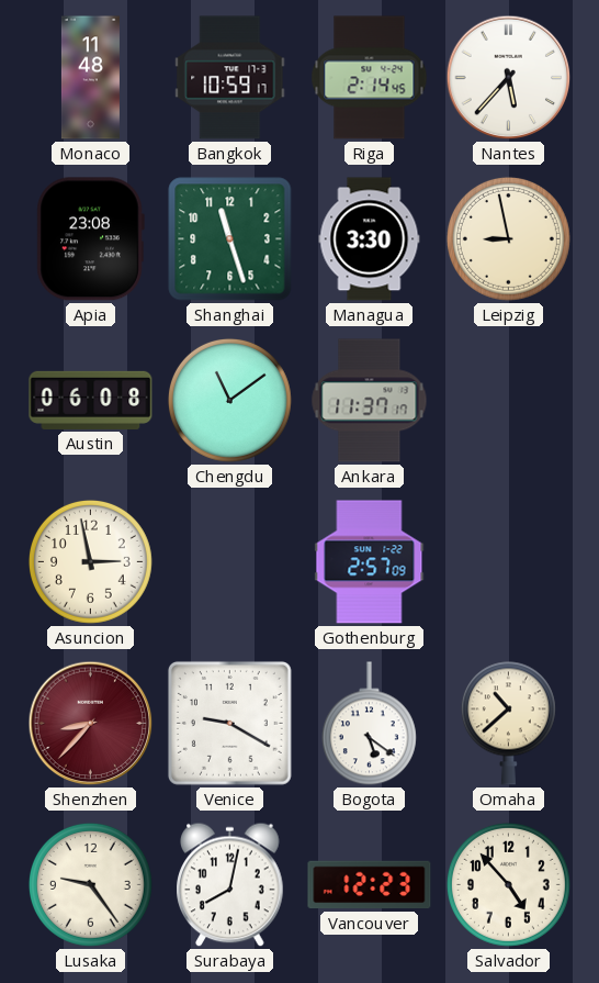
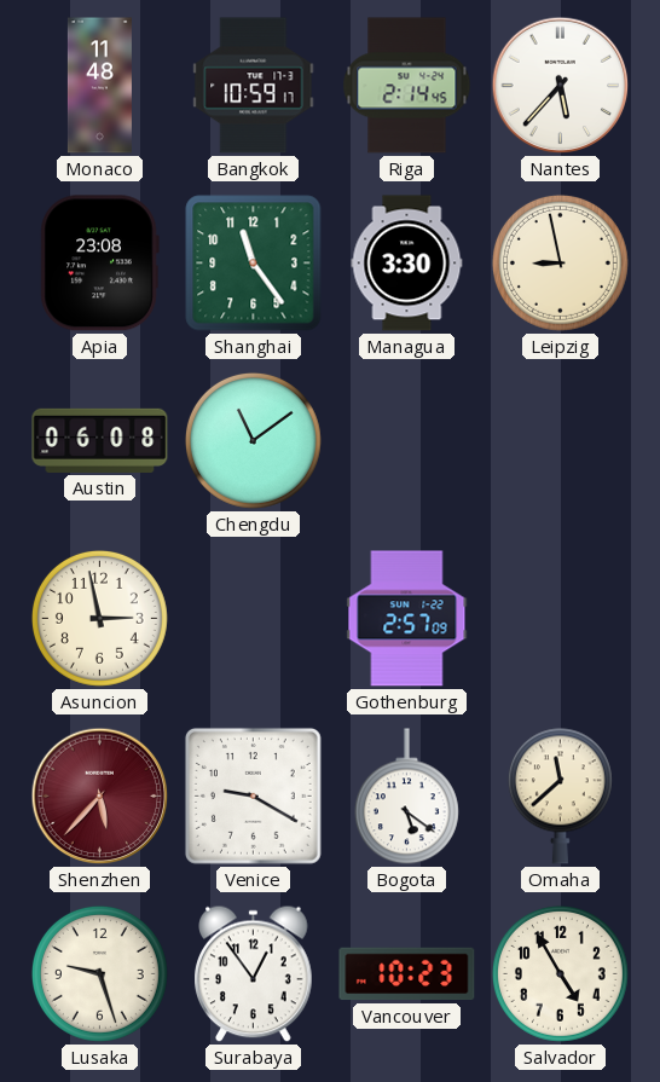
Shanghai: 11:27 -> 11:24
Ankara: 11:37 -> none
Shenzhen: 8:37 -> 5:37
Omaha: 10:38 -> 11:38
Lusaka: 9:24 -> 9:27
Surabaya: 8:02 -> 12:54
Vancouver: 12:23 -> 10:23
Salvador: 4:53 -> 4:55
